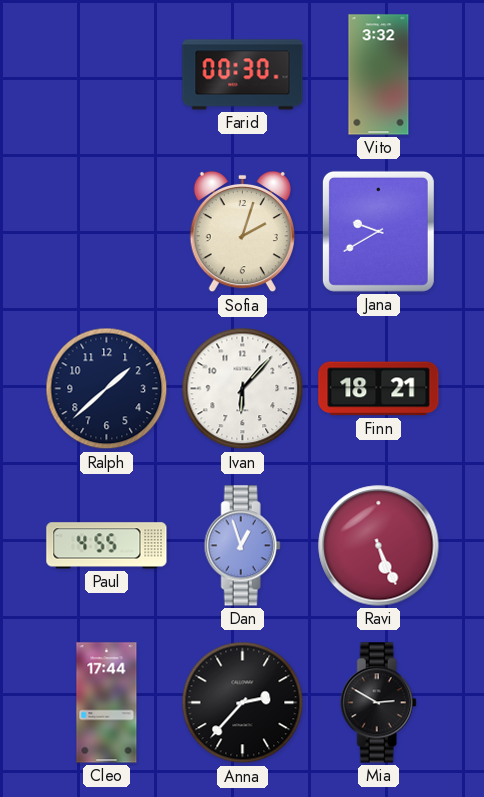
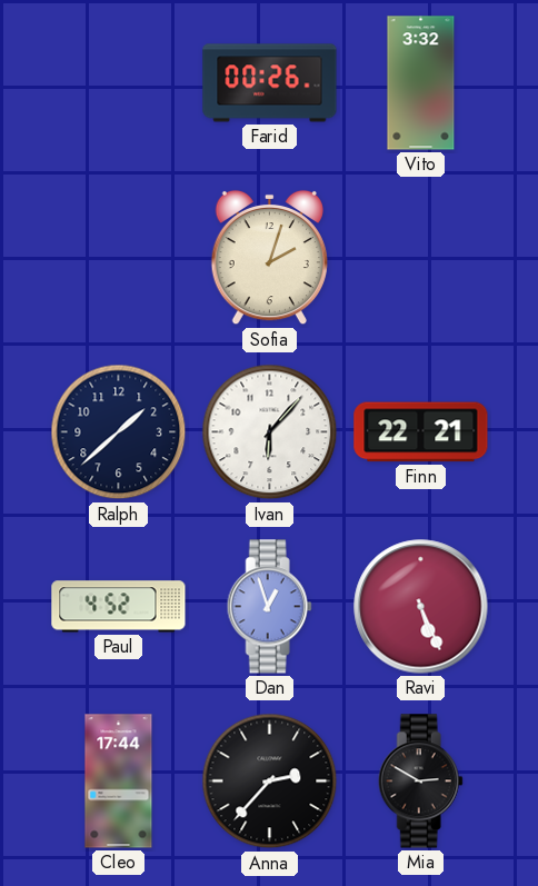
Farid: 00:30 -> 00:26
Jana: 9:40 -> none
Finn: 18:21 -> 22:21
Paul: 4:55 -> 4:52
